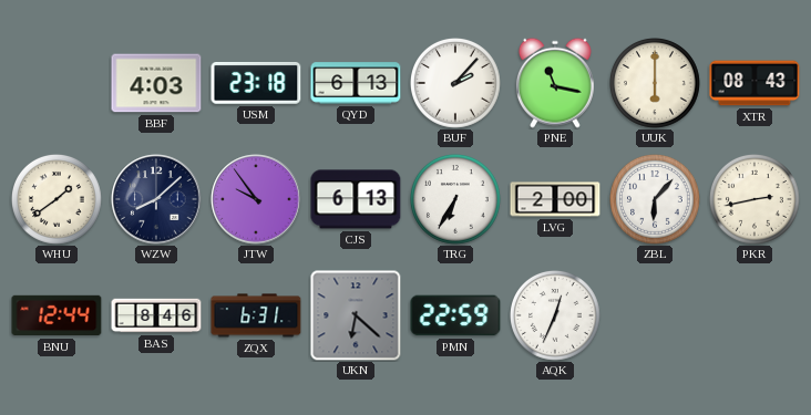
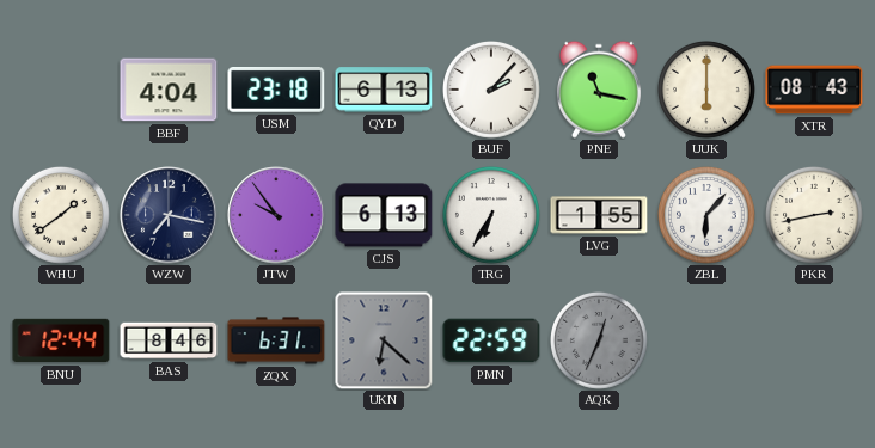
BBF: 4:03 -> 4:04
WZW: 8:08 -> 7:17
LVG: 2:00 -> 1:55
AQK dial: white -> grey
